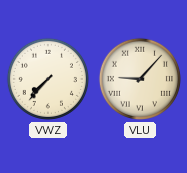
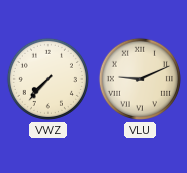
VLU: 9:07 -> 9:11
